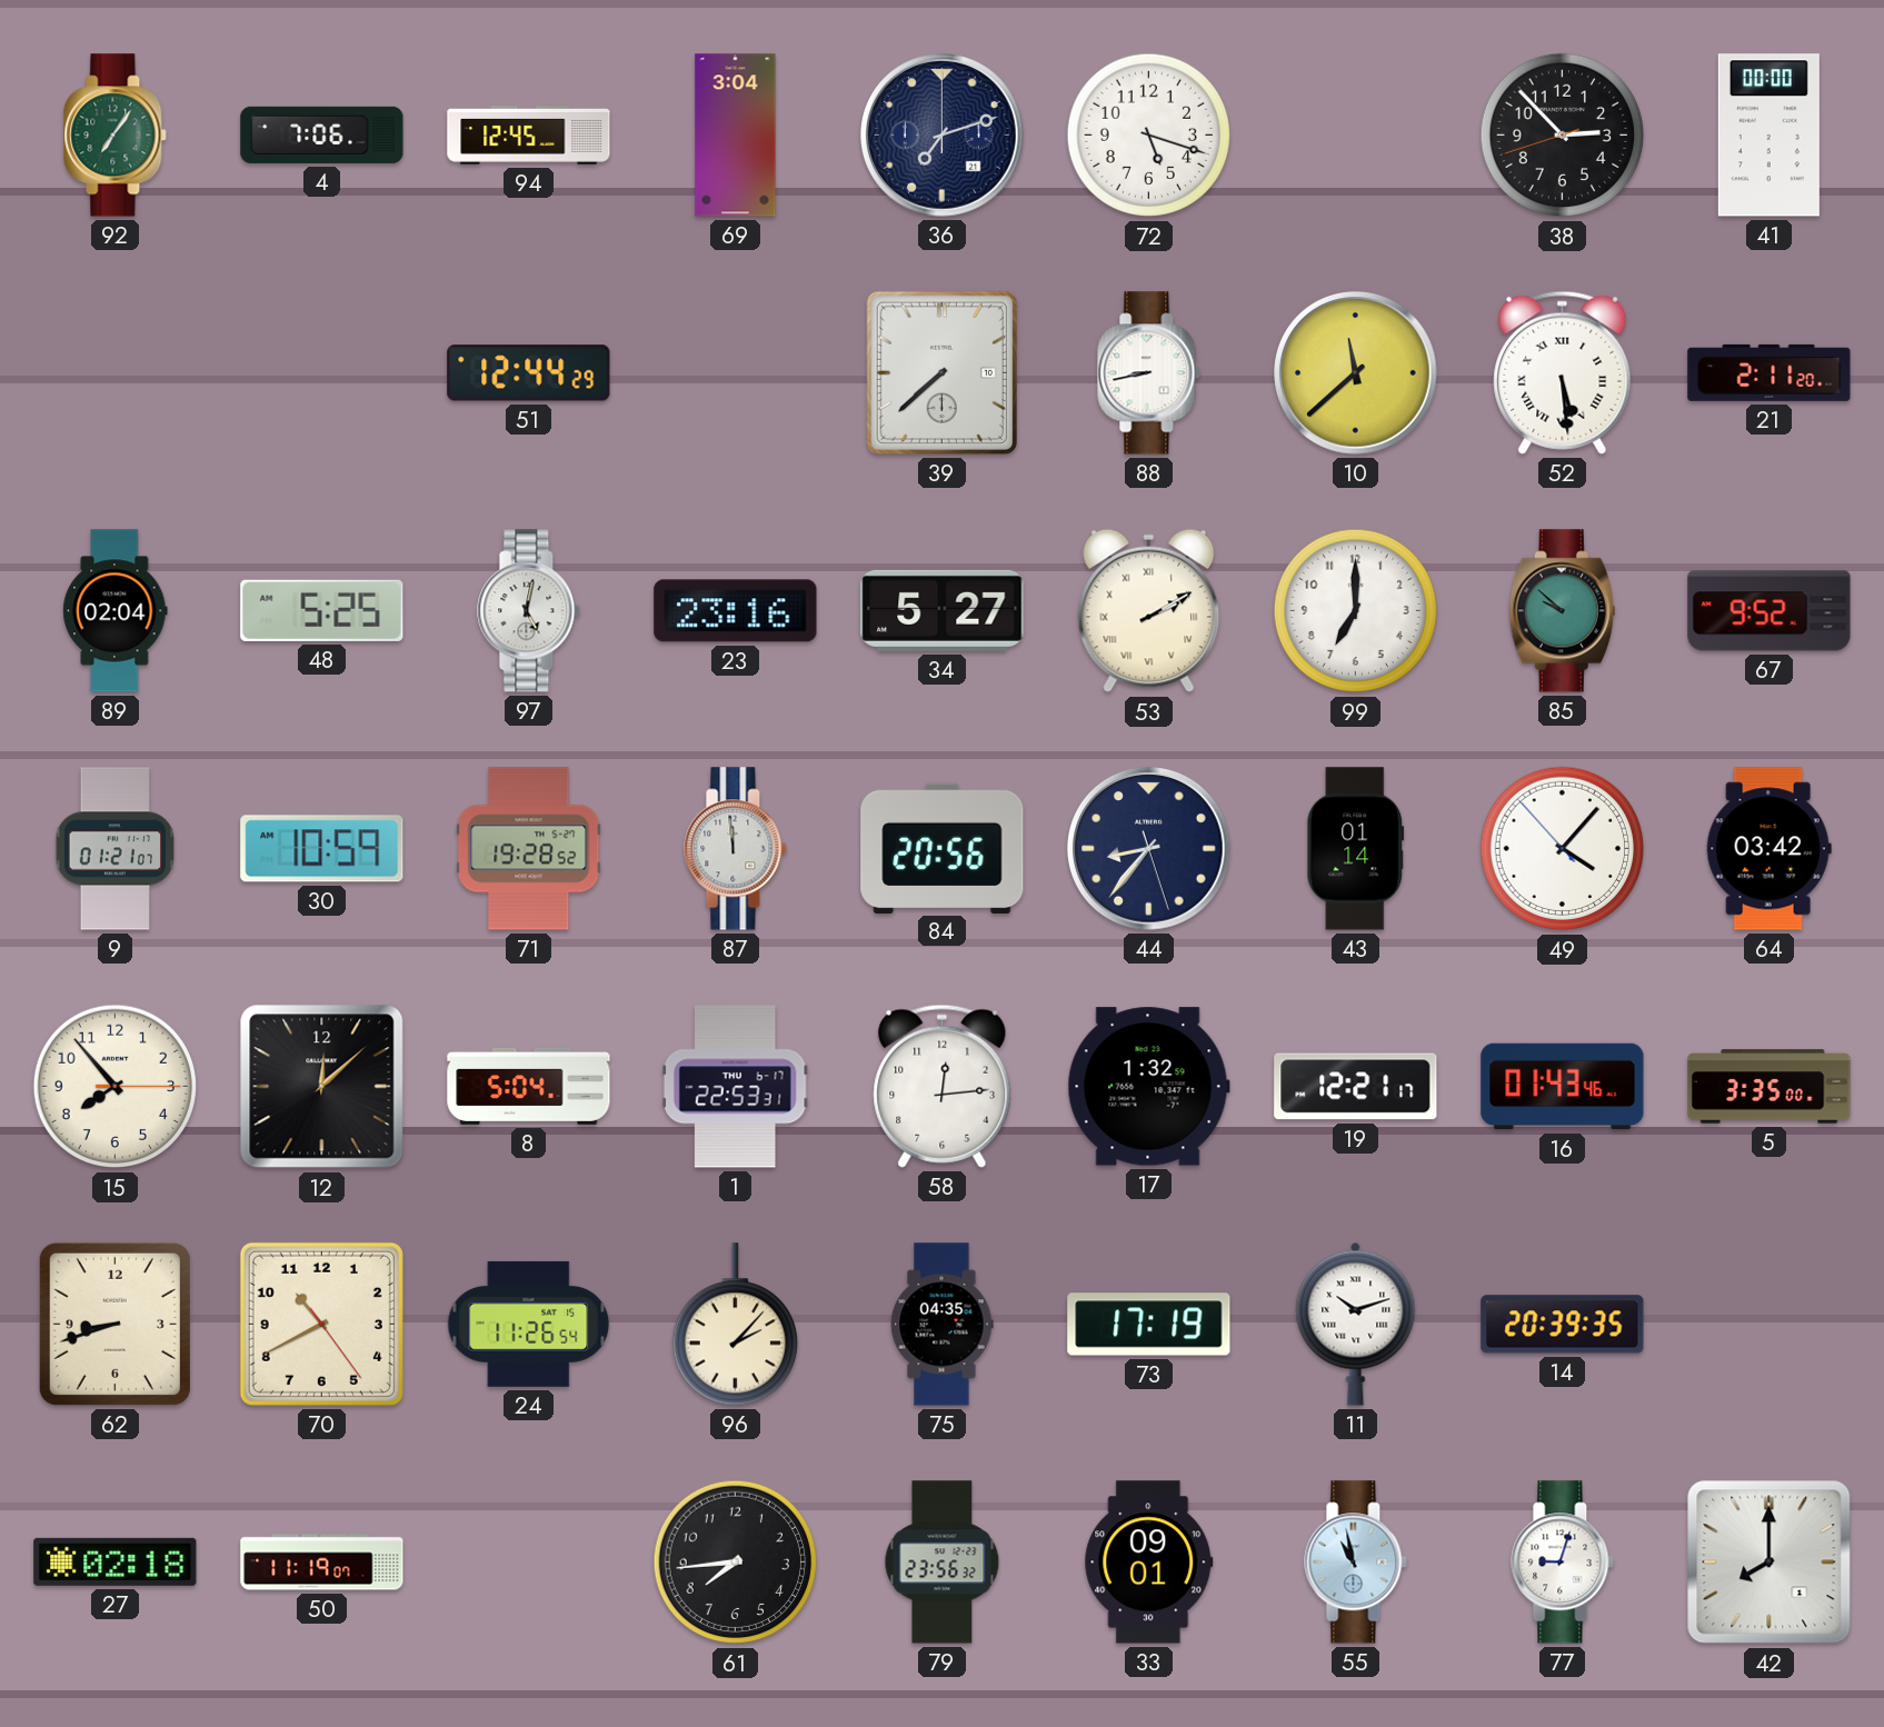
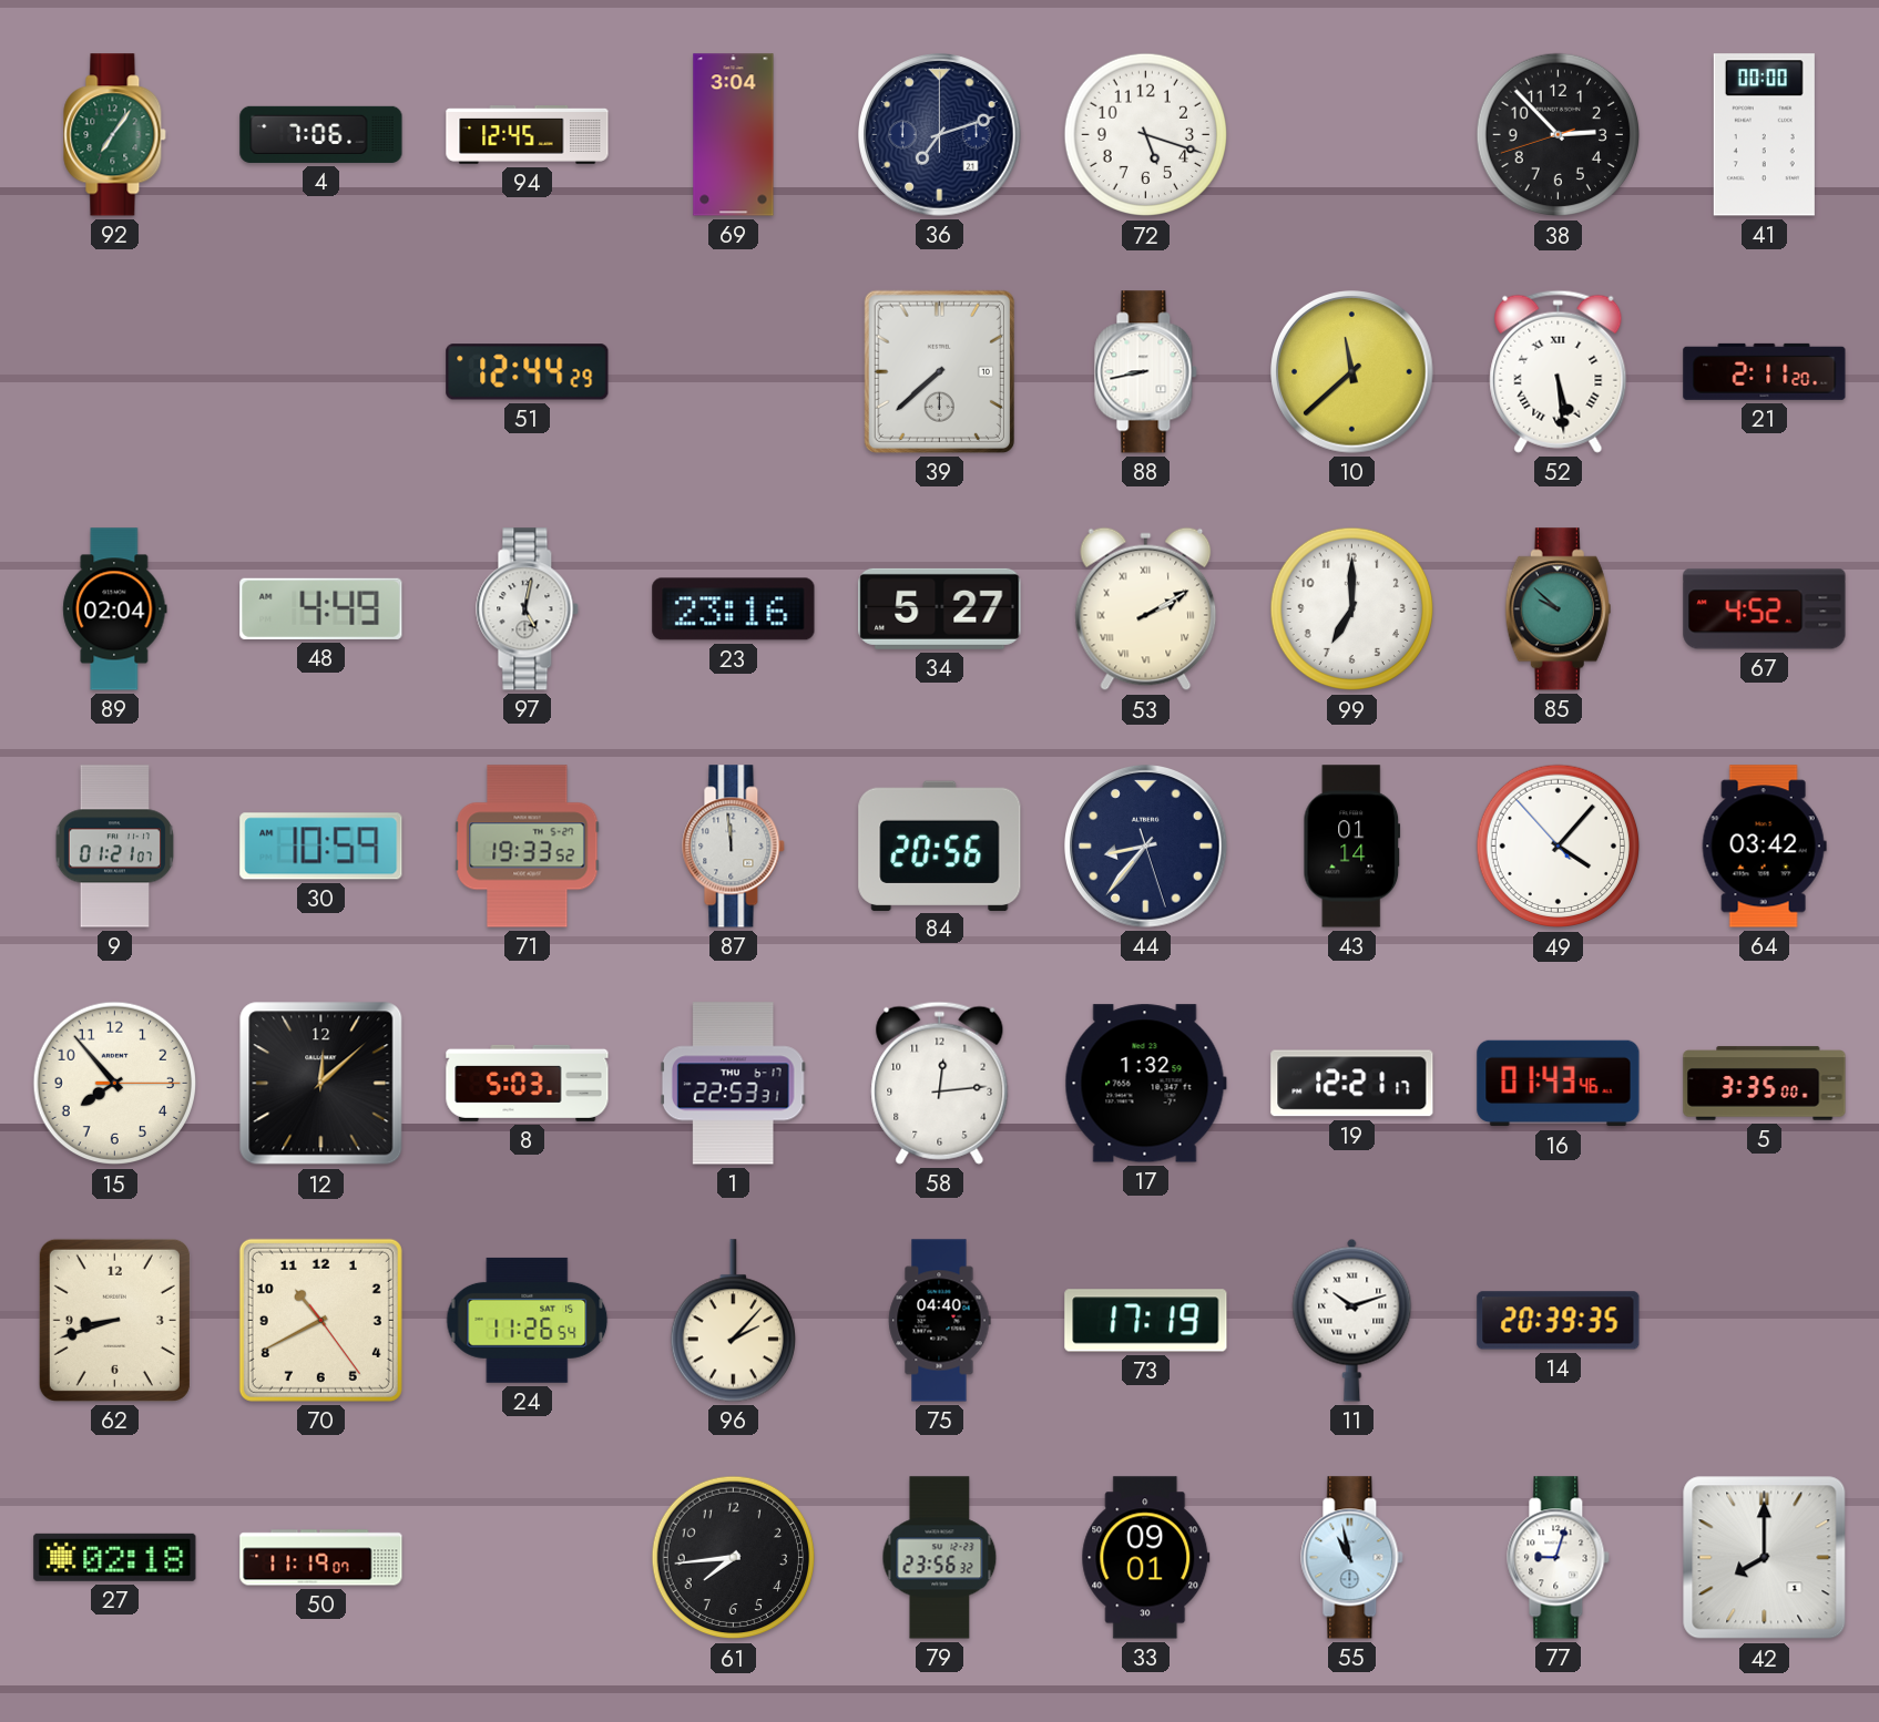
48: 5:25 -> 4:49
67: 9:52 -> 4:52
71: 19:28 -> 19:33
8: 5:04 -> 5:03
75: 04:35 -> 04:40
